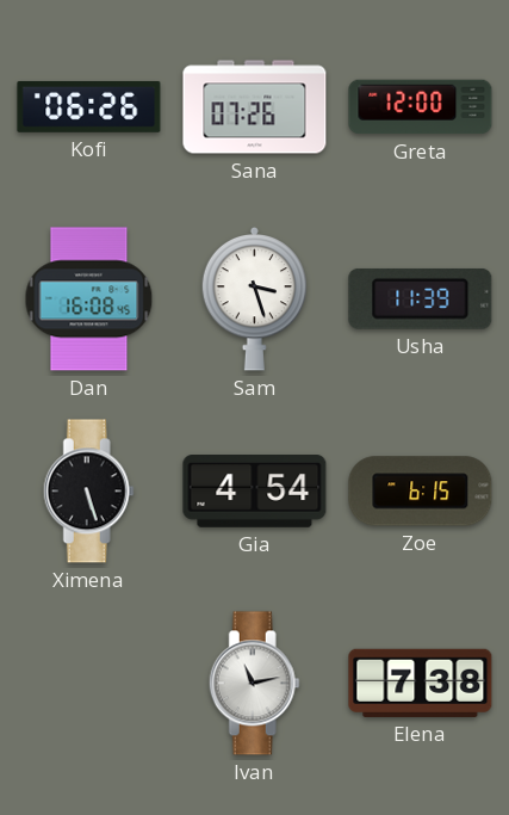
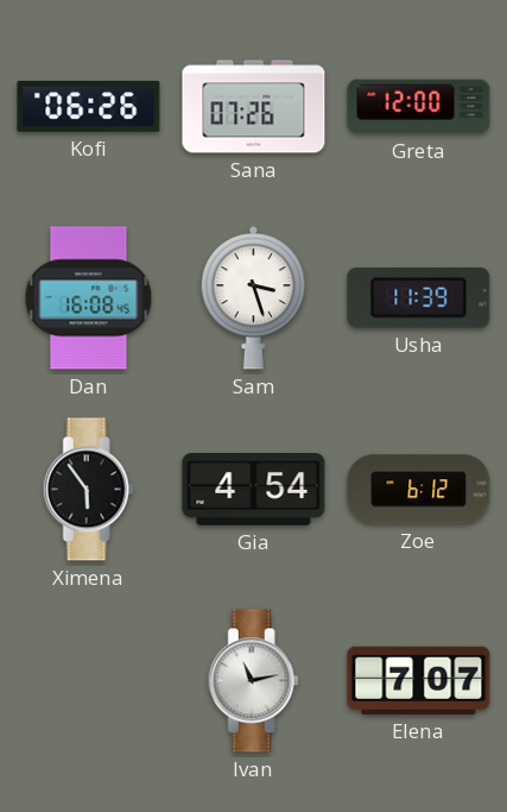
Ximena: 5:27 -> 5:54
Zoe: 6:15 -> 6:12
Elena: 7:38 -> 7:07
